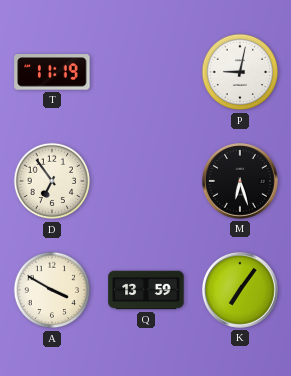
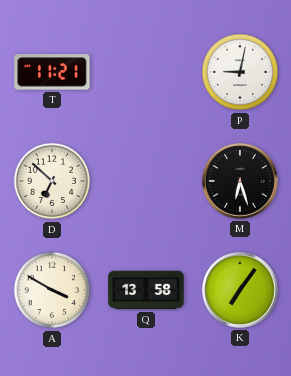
T: 11:19 -> 11:21
D: 6:54 -> 6:52
Q: 13:59 -> 13:58
